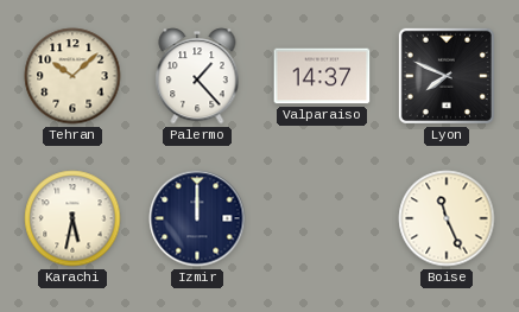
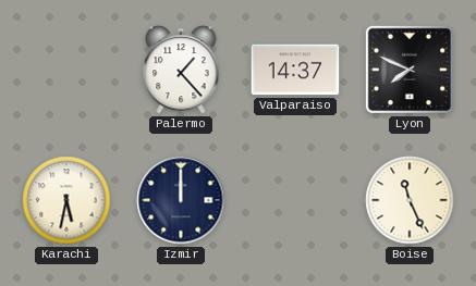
Tehran: 10:08 -> none
